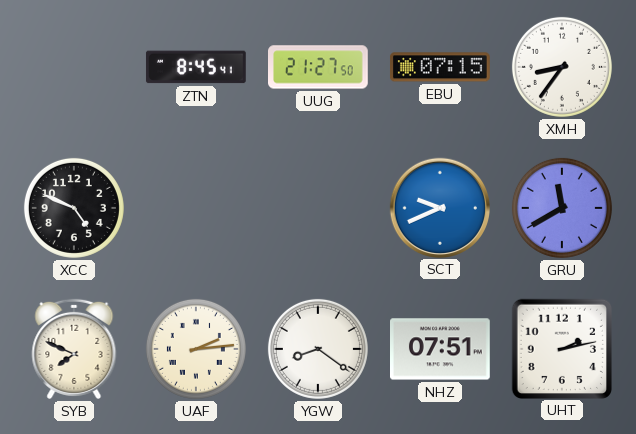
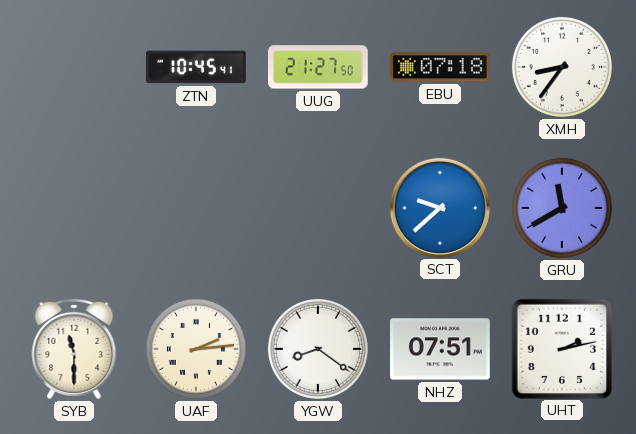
ZTN: 8:45 -> 10:45
EBU: 07:15 -> 07:18
XCC: 4:49 -> none
SCT: 9:41 -> 9:38
SYB: 7:49 -> 11:30
